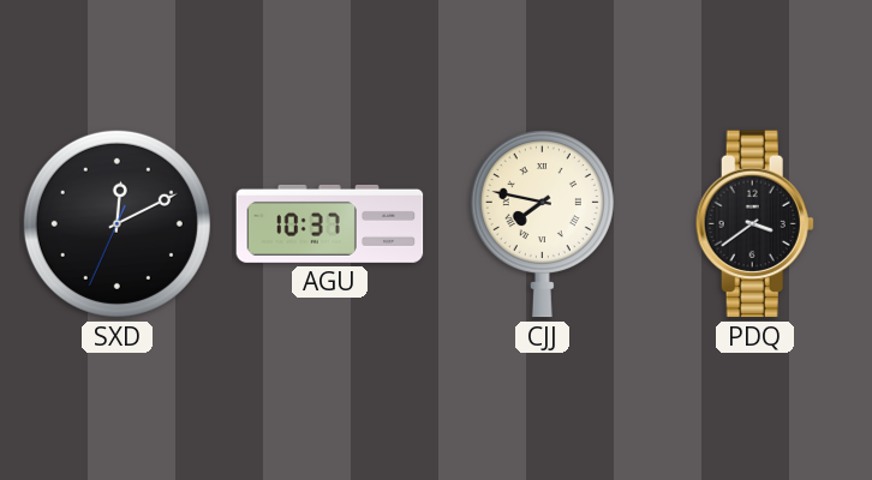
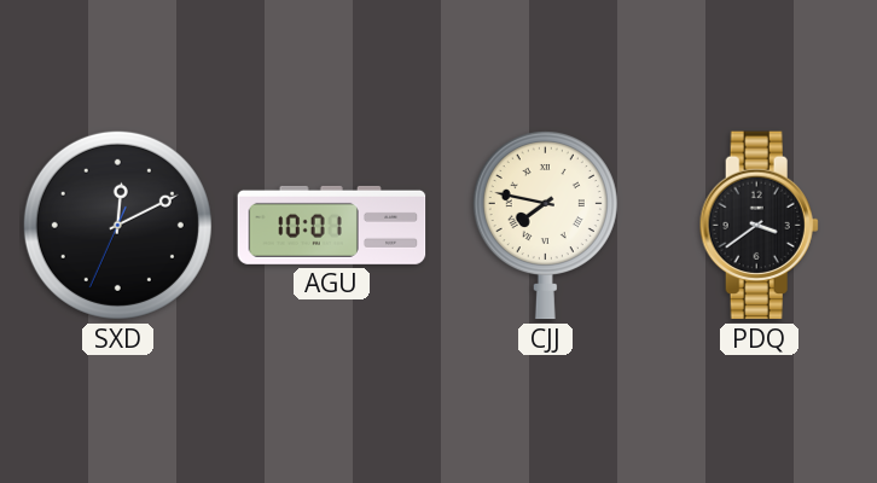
AGU: 10:37 -> 10:01
